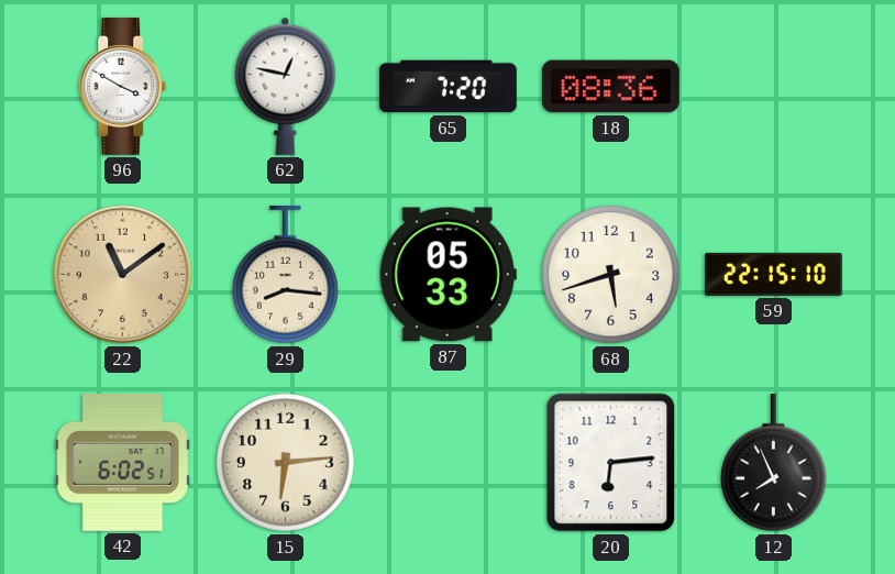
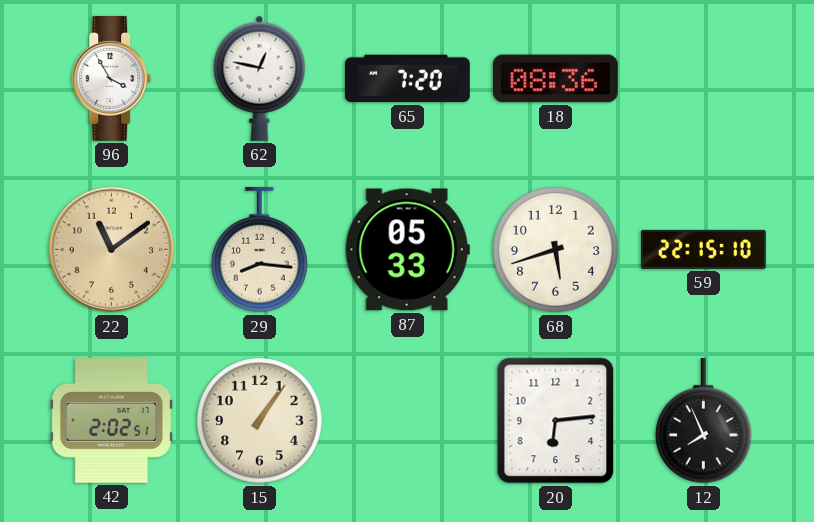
96: 3:50 -> 3:55
42: 6:02 -> 2:02
15: 6:14 -> 1:06
